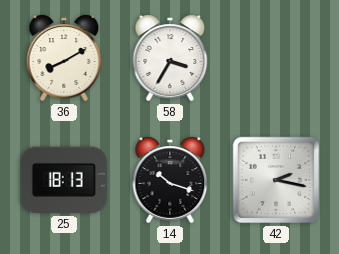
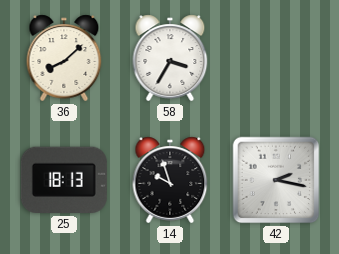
36: 8:10 -> 8:08
14: 10:18 -> 9:57
